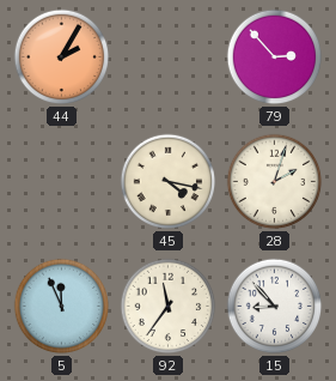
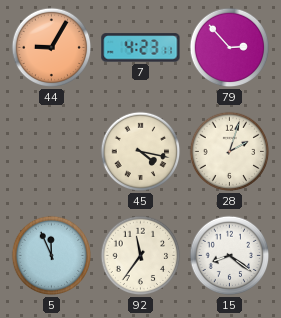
44: 2:05 -> 9:05
7: none -> 4:23
15: 8:53 -> 8:21
